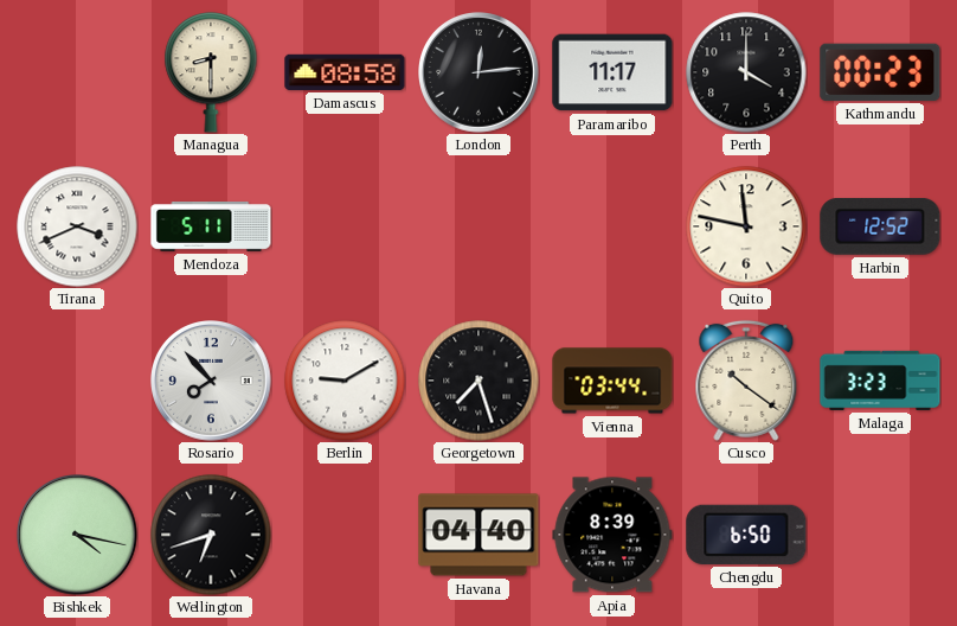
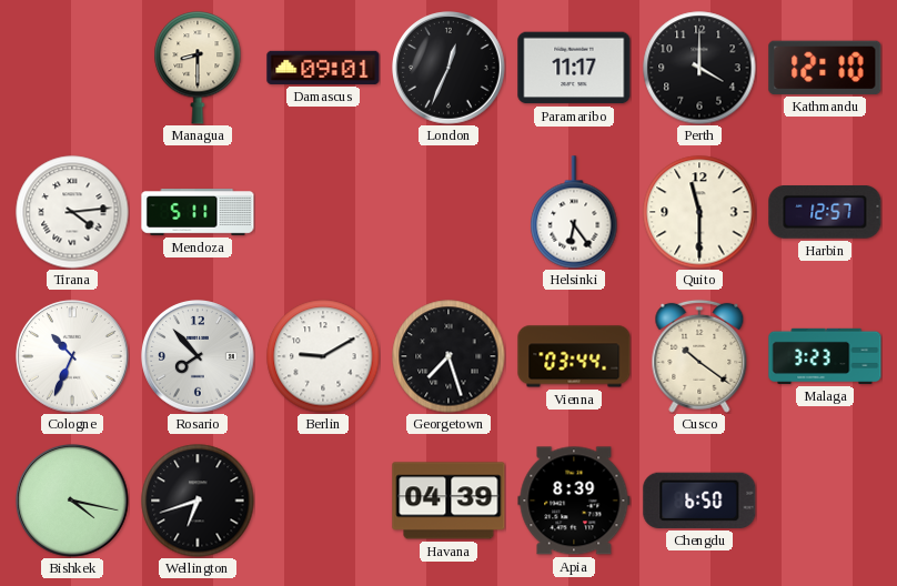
Damascus: 08:58 -> 09:01
London: 12:14 -> 12:34
Kathmandu: 00:23 -> 12:10
Tirana: 3:41 -> 4:14
Helsinki: none -> 6:24
Quito: 11:47 -> 11:30
Harbin: 12:52 -> 12:57
Cologne: none -> 10:34
Havana: 04:40 -> 04:39
